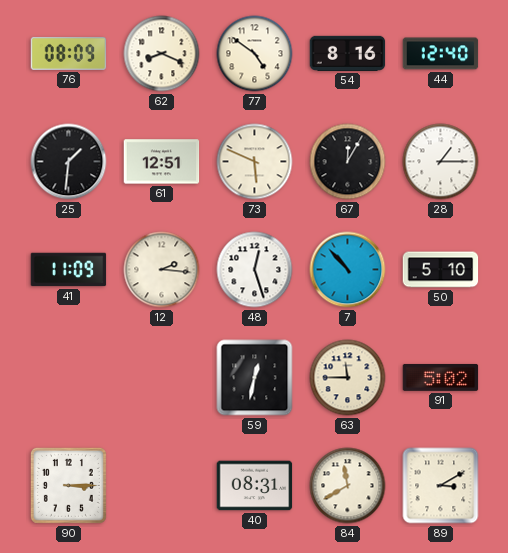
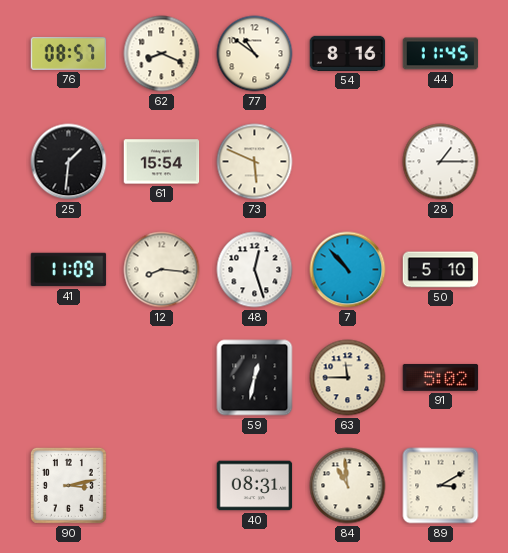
76: 08:09 -> 08:57
77: 4:51 -> 10:51
44: 12:40 -> 11:45
61: 12:51 -> 15:54
67: 12:05 -> none
12: 2:16 -> 8:16
90: 3:15 -> 3:13
84: 11:40 -> 10:59
